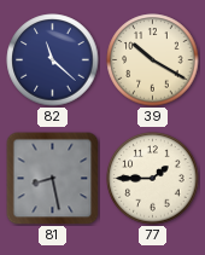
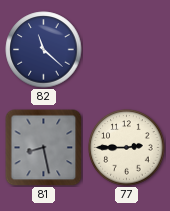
39: 10:20 -> none
77: 1:45 -> 2:45
